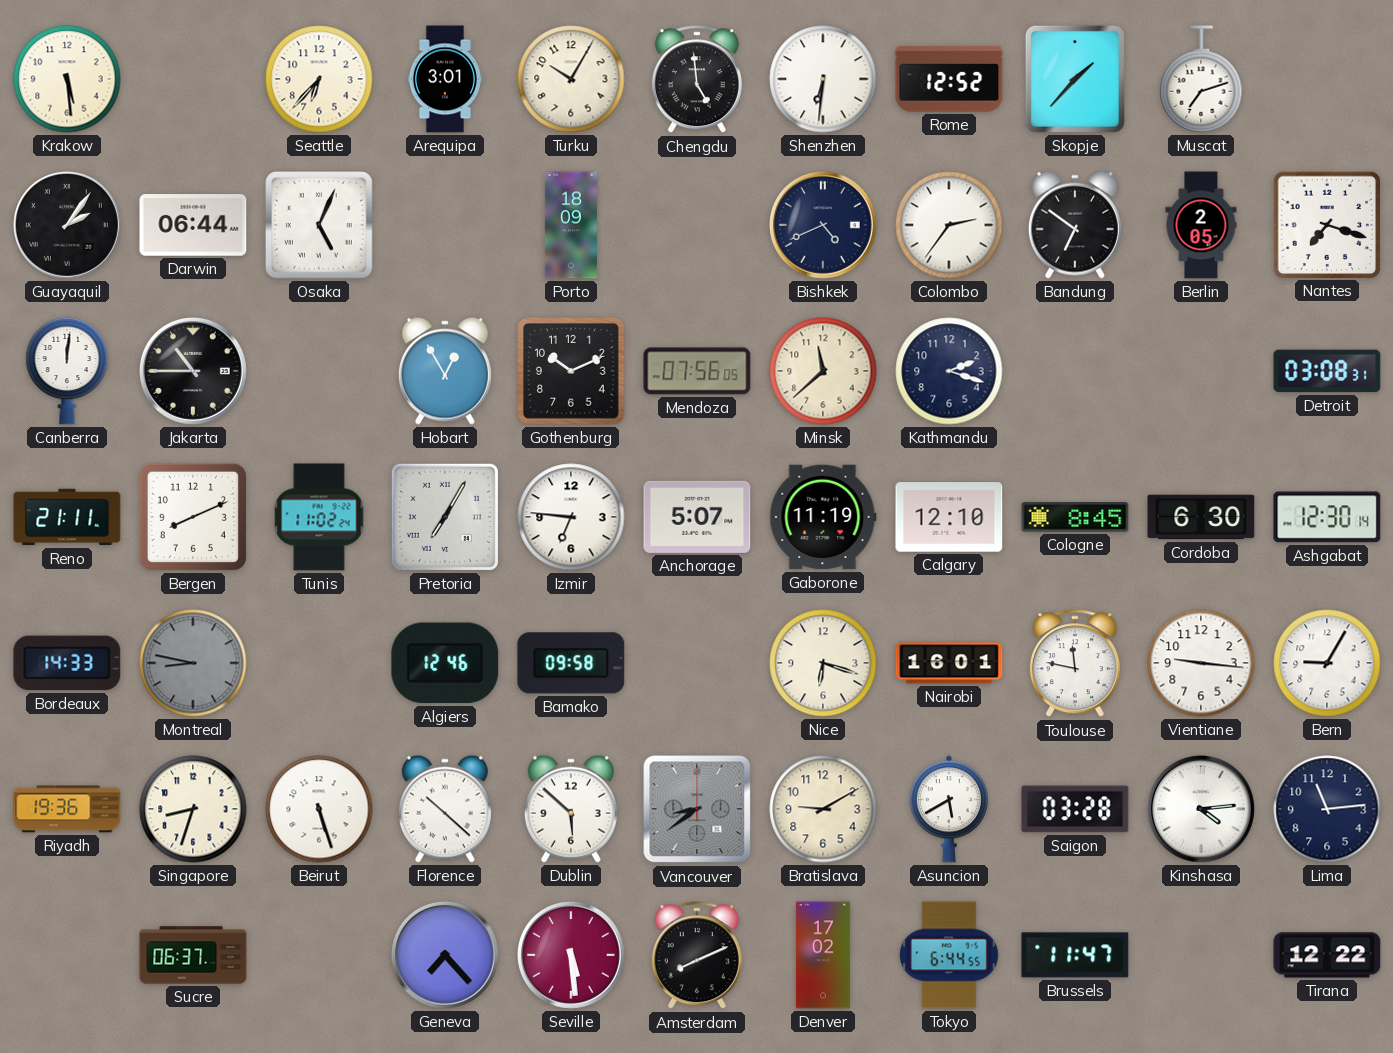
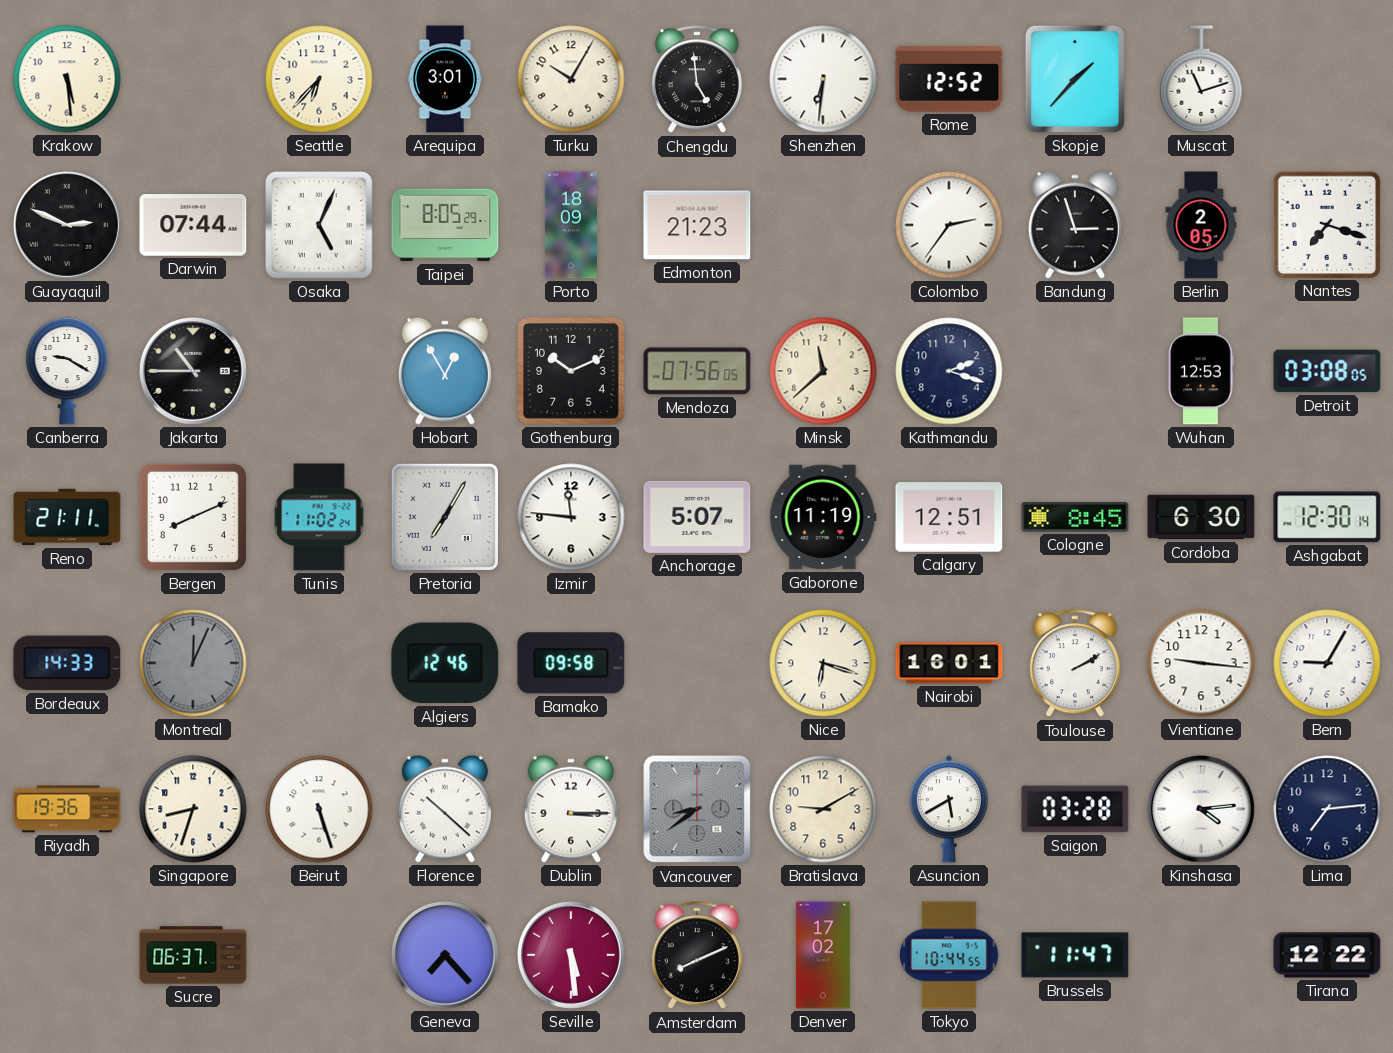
Muscat: 7:12 -> 11:12
Guayaquil: 2:06 -> 2:49
Darwin: 06:44 -> 07:44
Taipei: none -> 8:05
Edmonton: none -> 21:23
Bishkek: 4:41 -> none
Bandung: 6:51 -> 2:57
Canberra: 12:01 -> 9:20
Wuhan: none -> 12:53
Detroit: 03:08:31 -> 03:08:05
Izmir: 6:46 -> 11:46
Calgary: 12:10 -> 12:51
Montreal: 8:47 -> 12:04
Toulouse: 11:47 -> 2:10
Dublin: 5:52 -> 3:15
Lima: 11:14 -> 7:14
Tokyo: 6:44 -> 10:44
